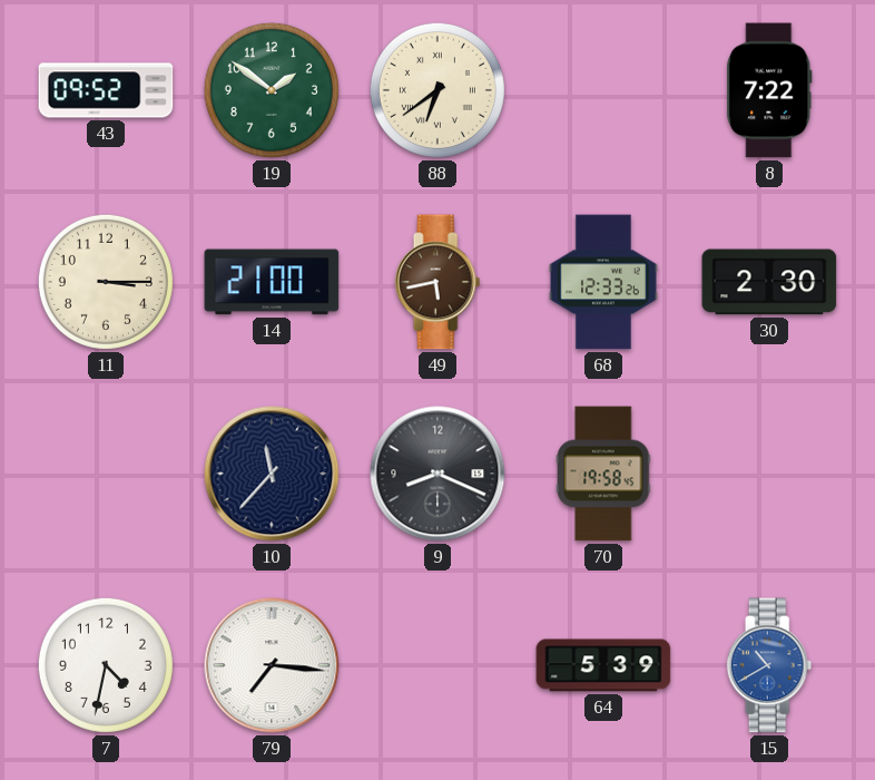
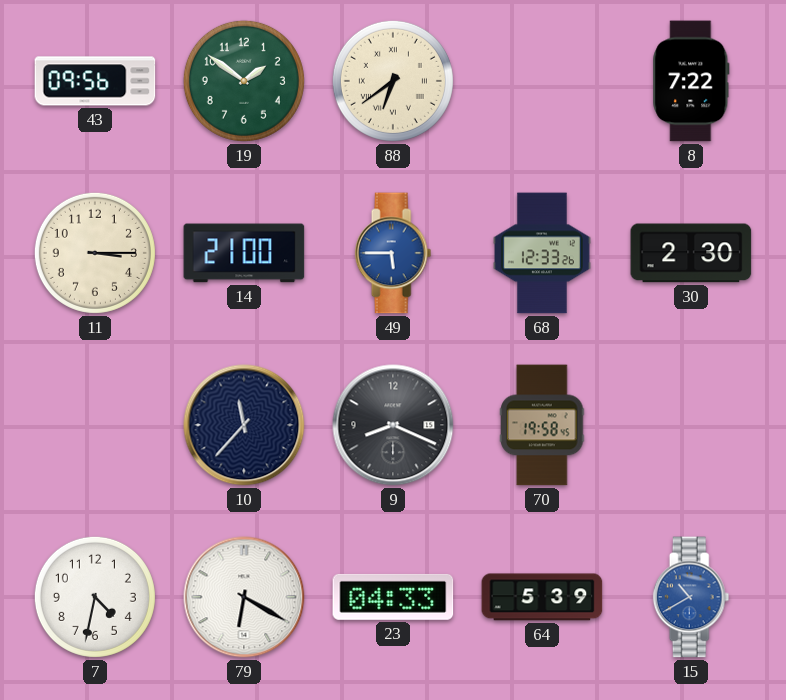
43: 09:52 -> 09:56
49: 5:43 -> 5:45
49 dial: brown -> blue
79: 7:16 -> 6:20
23: none -> 04:33
